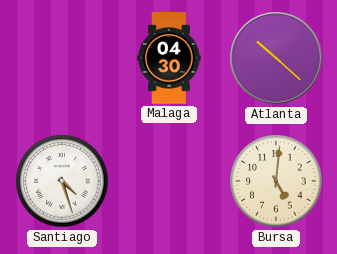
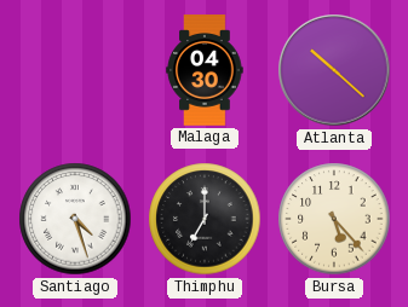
Thimphu: none -> 7:00
Bursa: 5:01 -> 5:23
